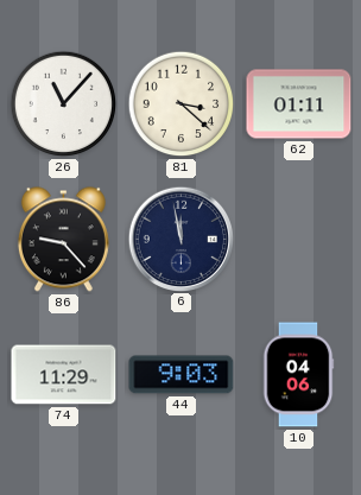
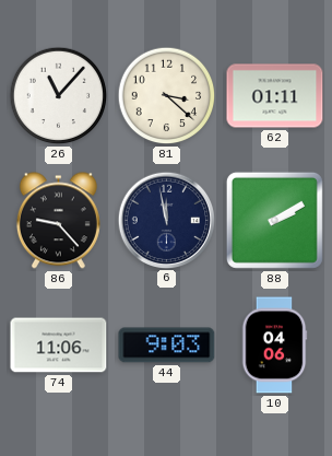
88: none -> 2:10
74: 11:29 -> 11:06
